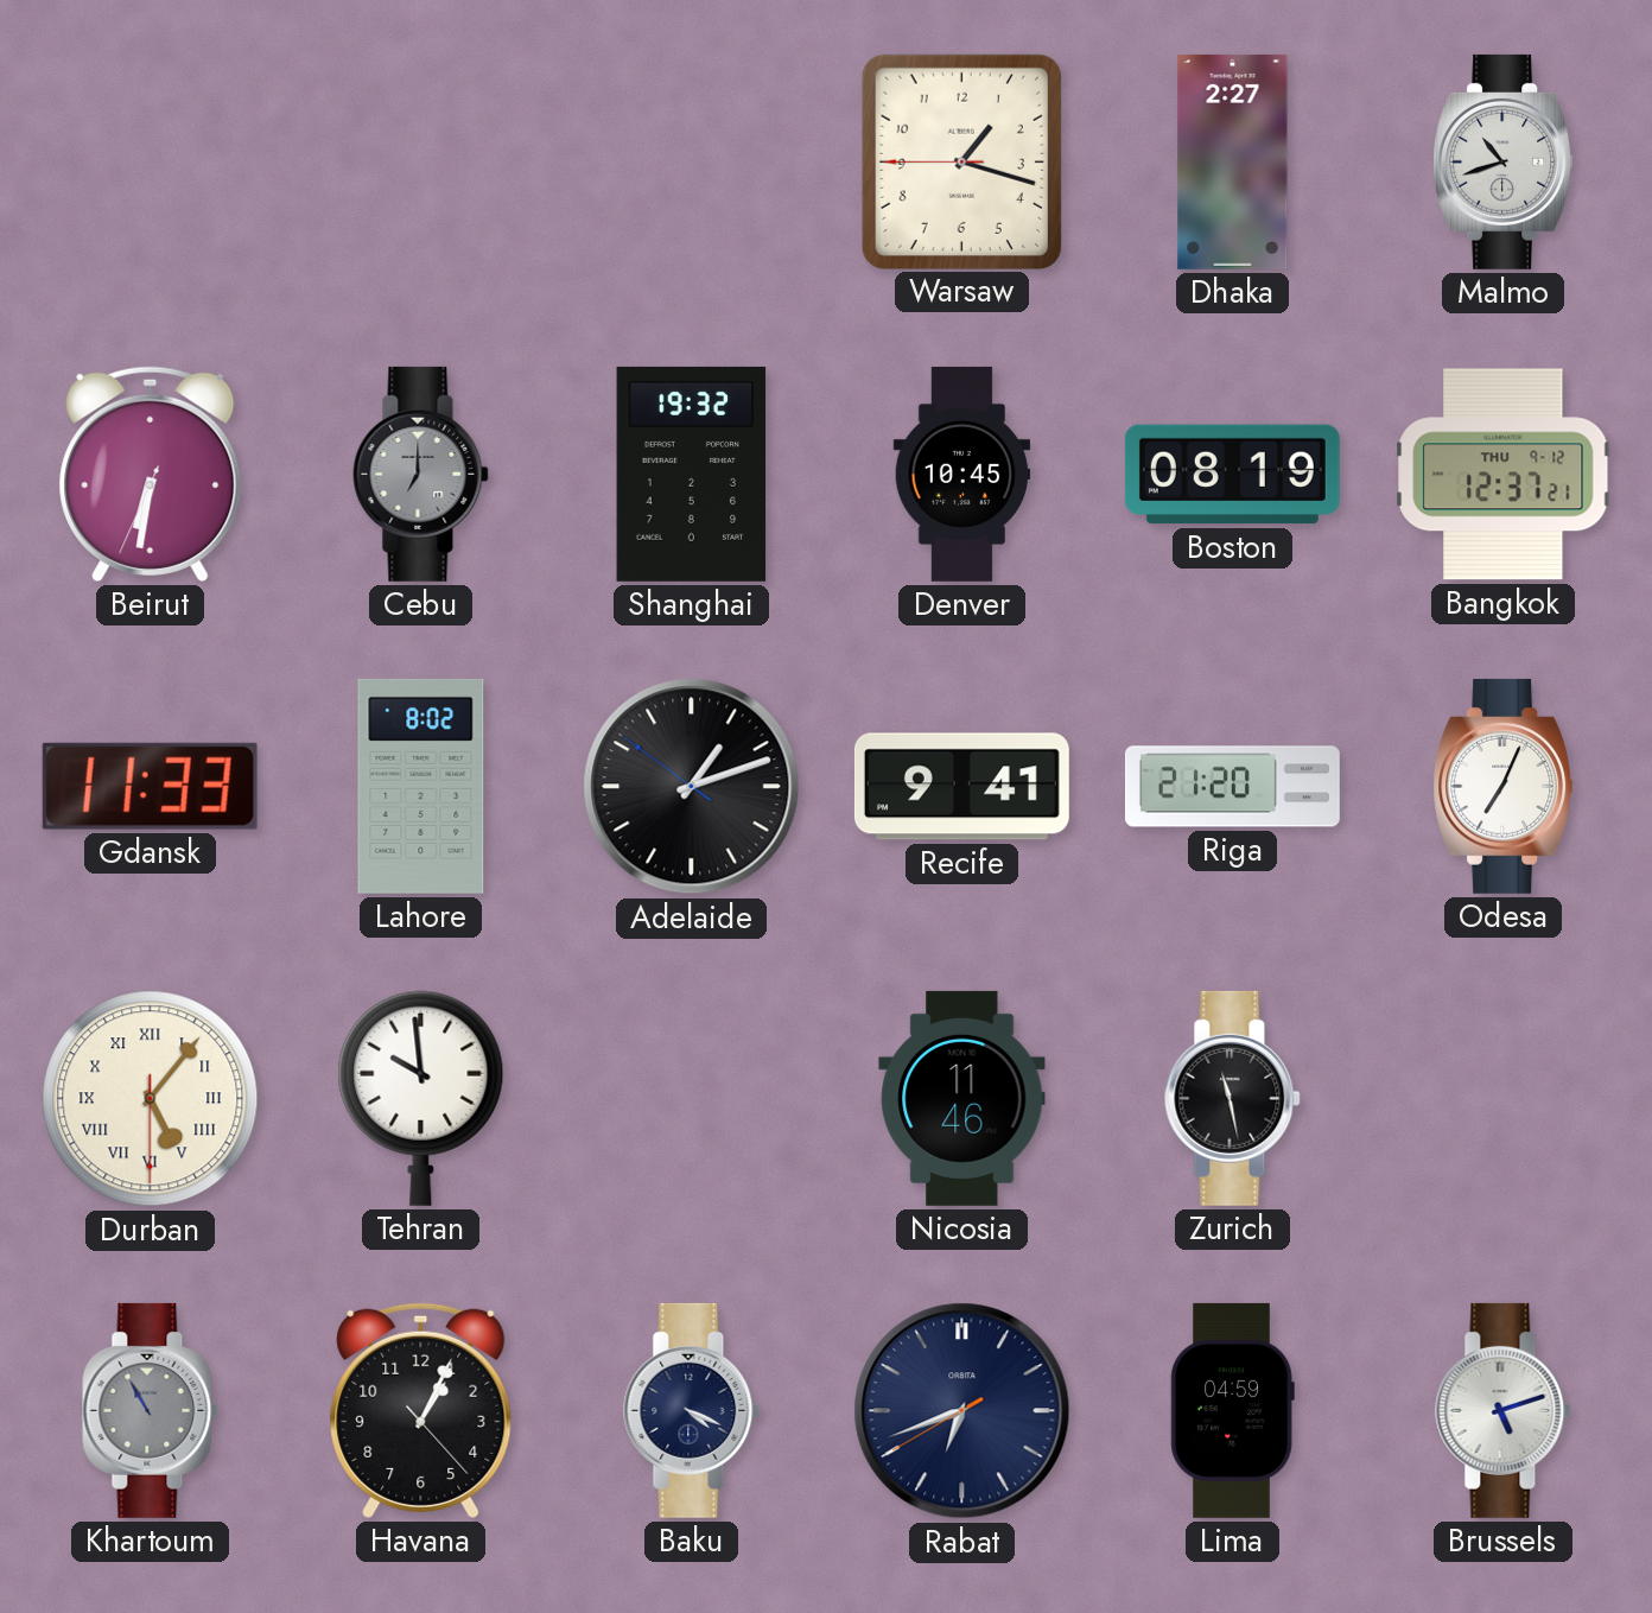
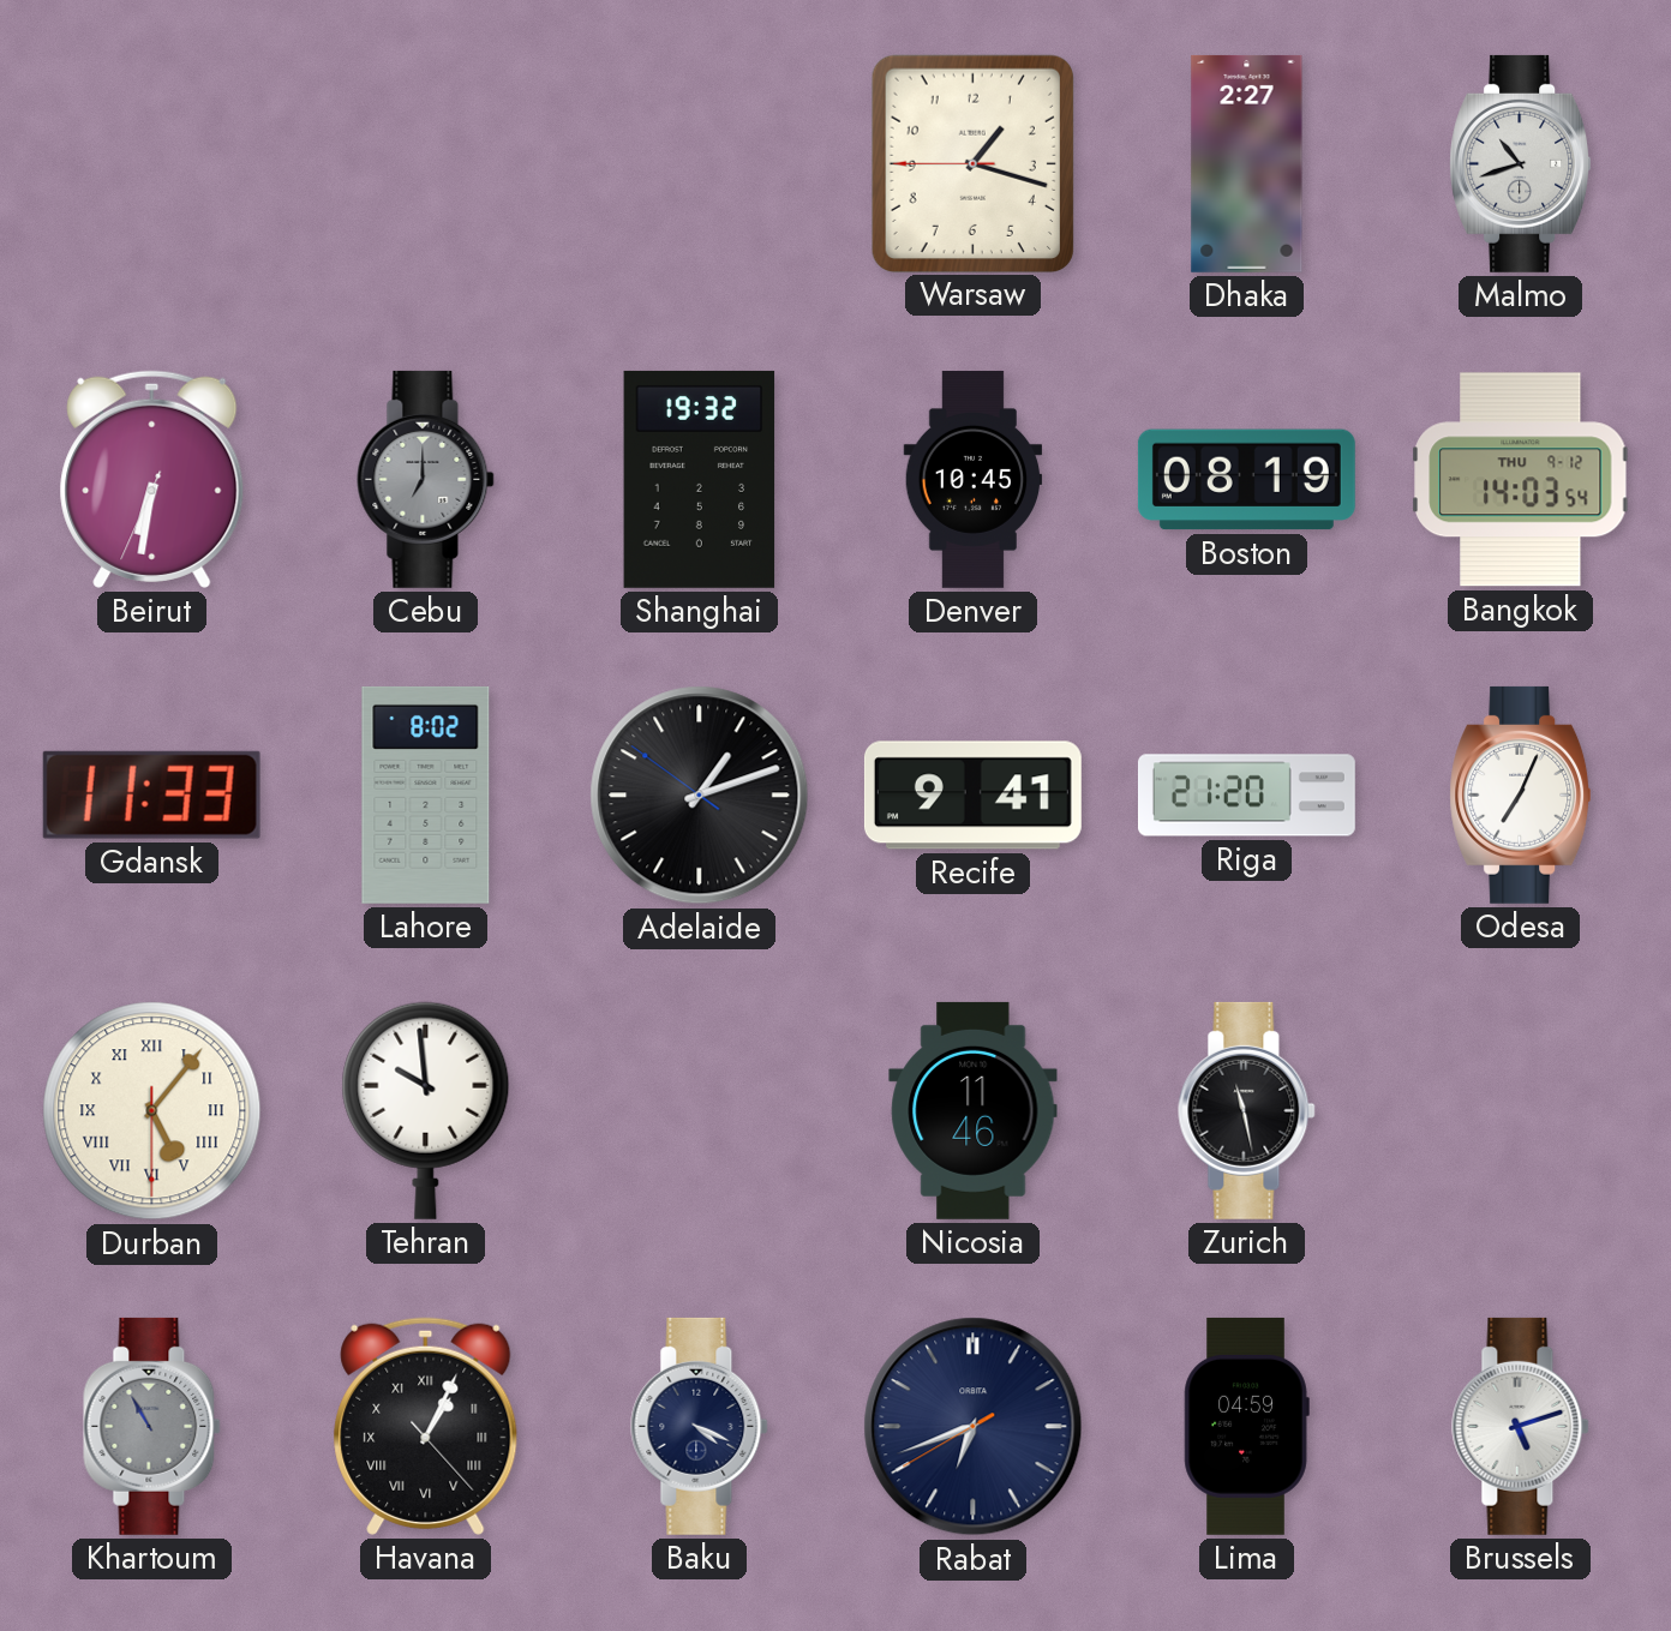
Bangkok: 12:37 -> 14:03
Havana numerals: Arabic -> Roman
